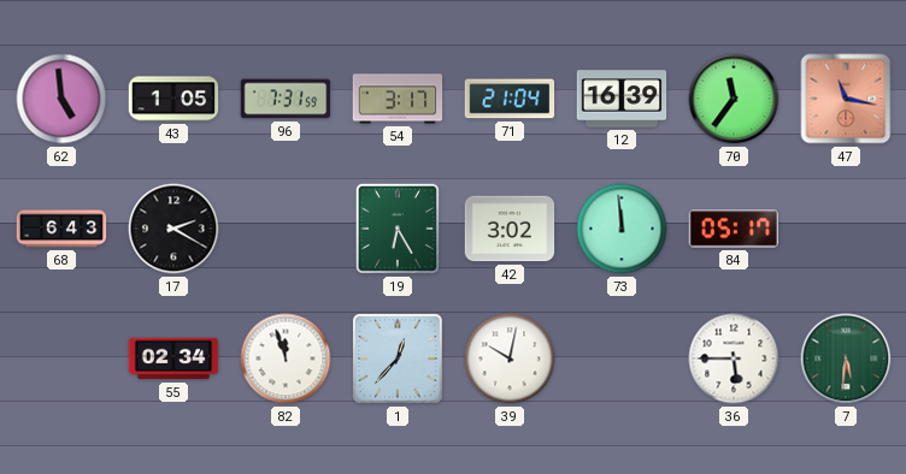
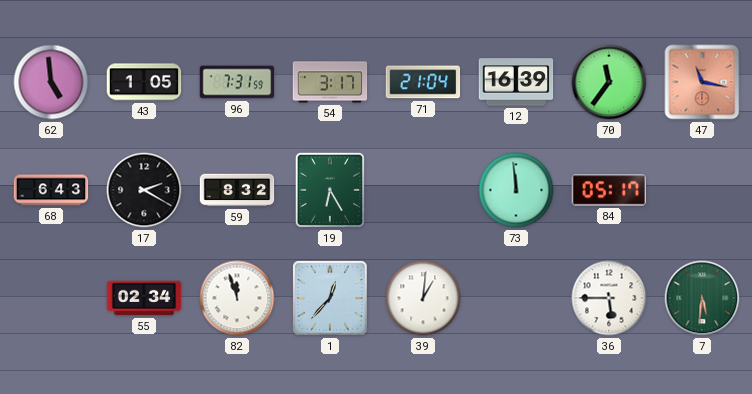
59: none -> 8:32
42: 3:02 -> none
39: 10:02 -> 1:01
